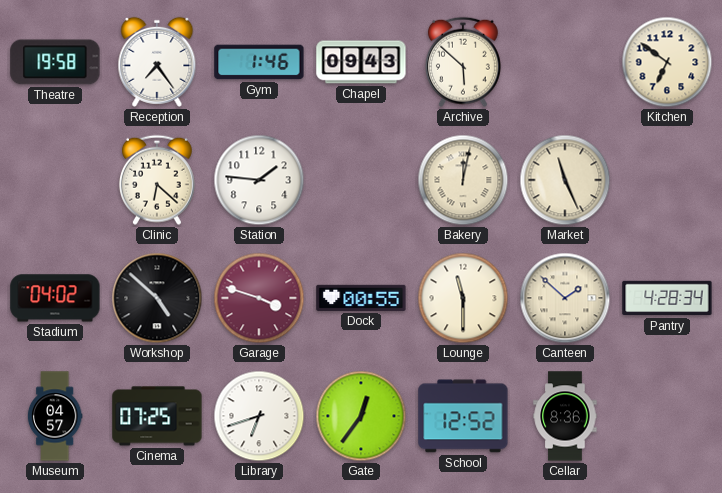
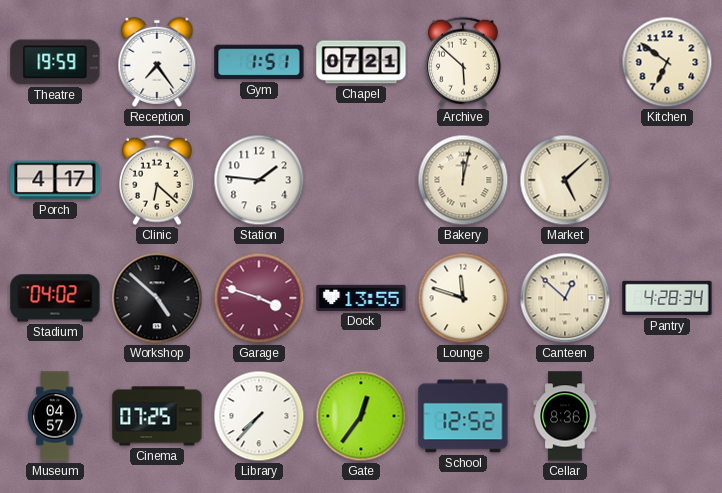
Theatre: 19:58 -> 19:59
Gym: 1:46 -> 1:51
Chapel: 09:43 -> 07:21
Porch: none -> 4:17
Market: 11:26 -> 5:08
Dock: 00:55 -> 13:55
Lounge: 11:30 -> 11:48
Canteen: 1:52 -> 12:52
Library: 6:42 -> 7:37
